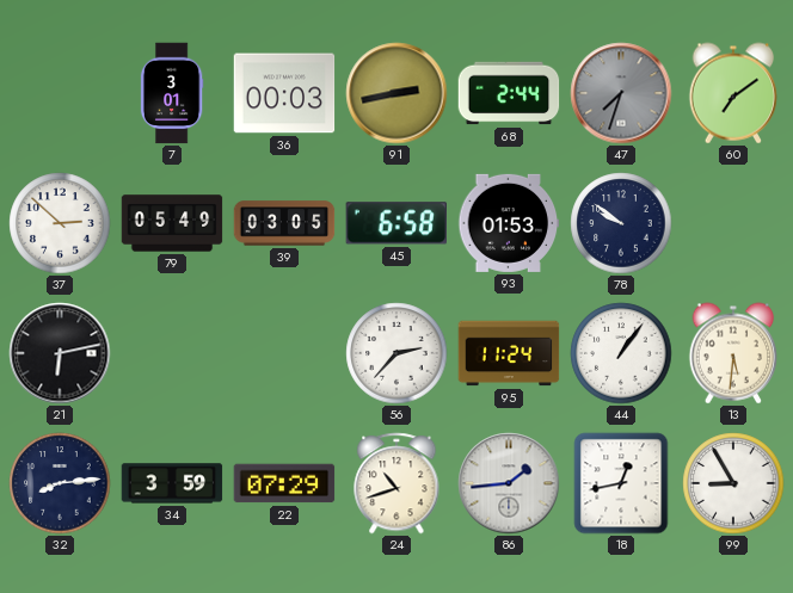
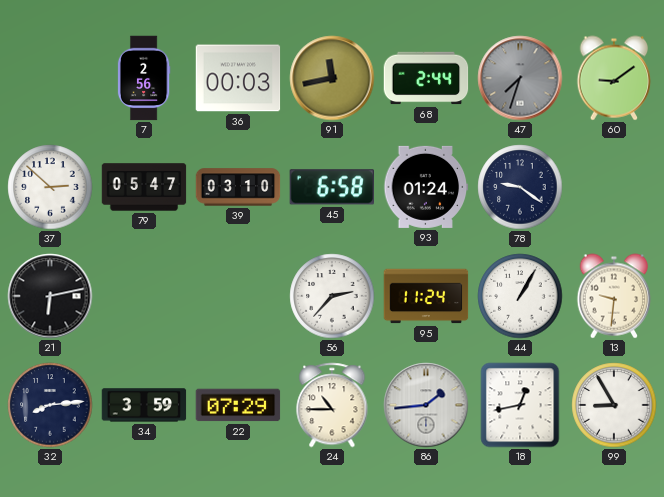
7: 3:01 -> 2:56
91: 2:43 -> 11:43
60: 7:09 -> 9:09
79: 05:49 -> 05:47
39: 03:05 -> 03:10
93: 01:53 -> 01:24
78: 9:51 -> 9:21
44: 1:06 -> 1:05
13: 5:31 -> 9:31
24: 10:42 -> 10:45
